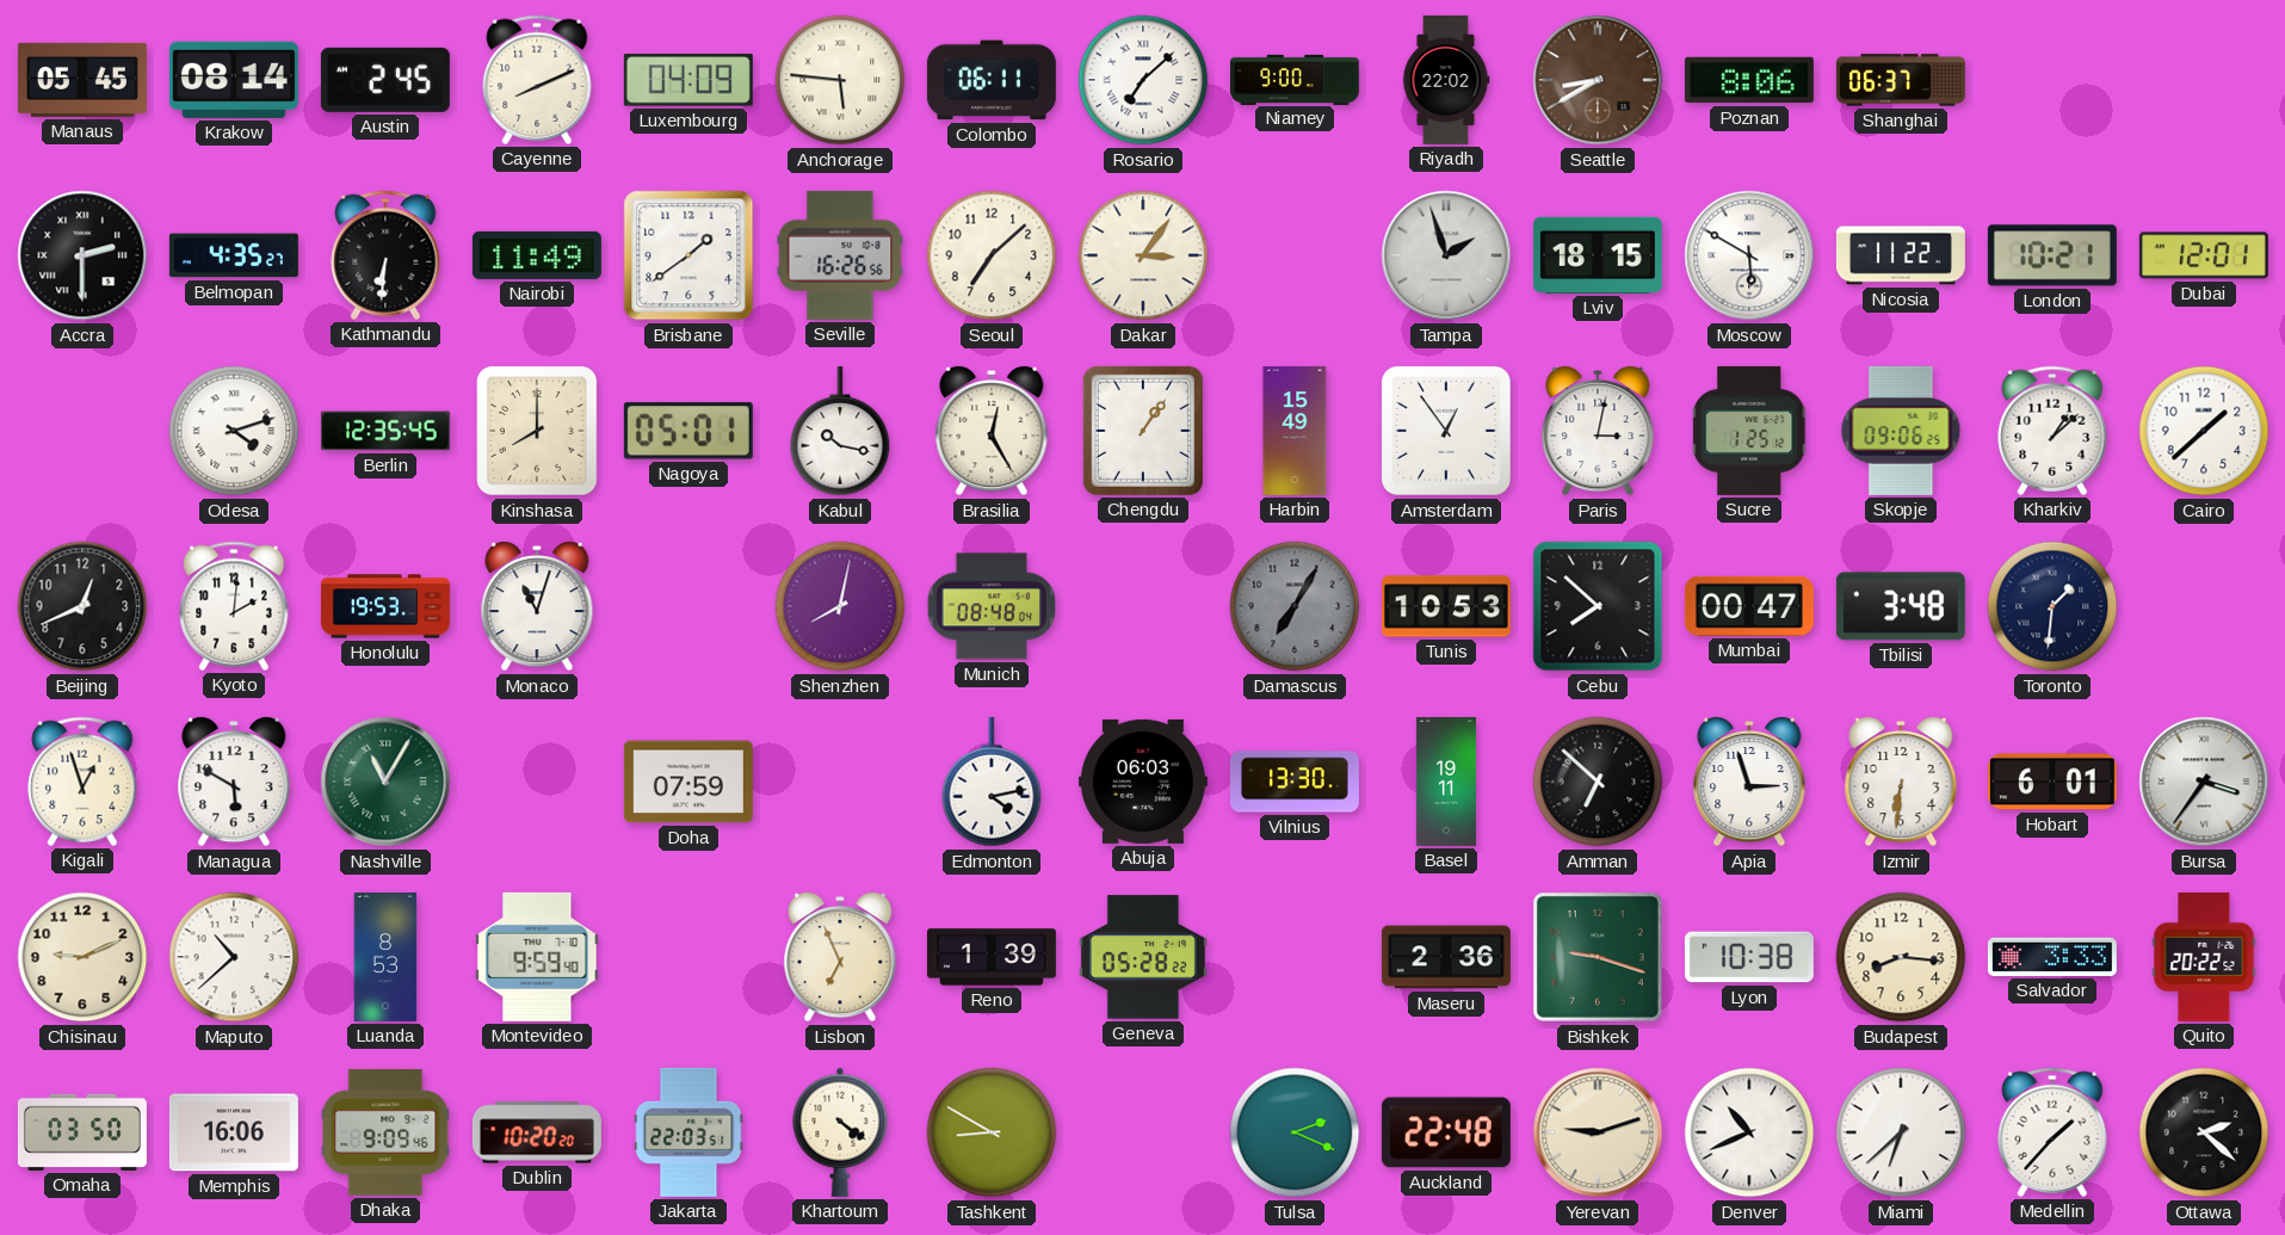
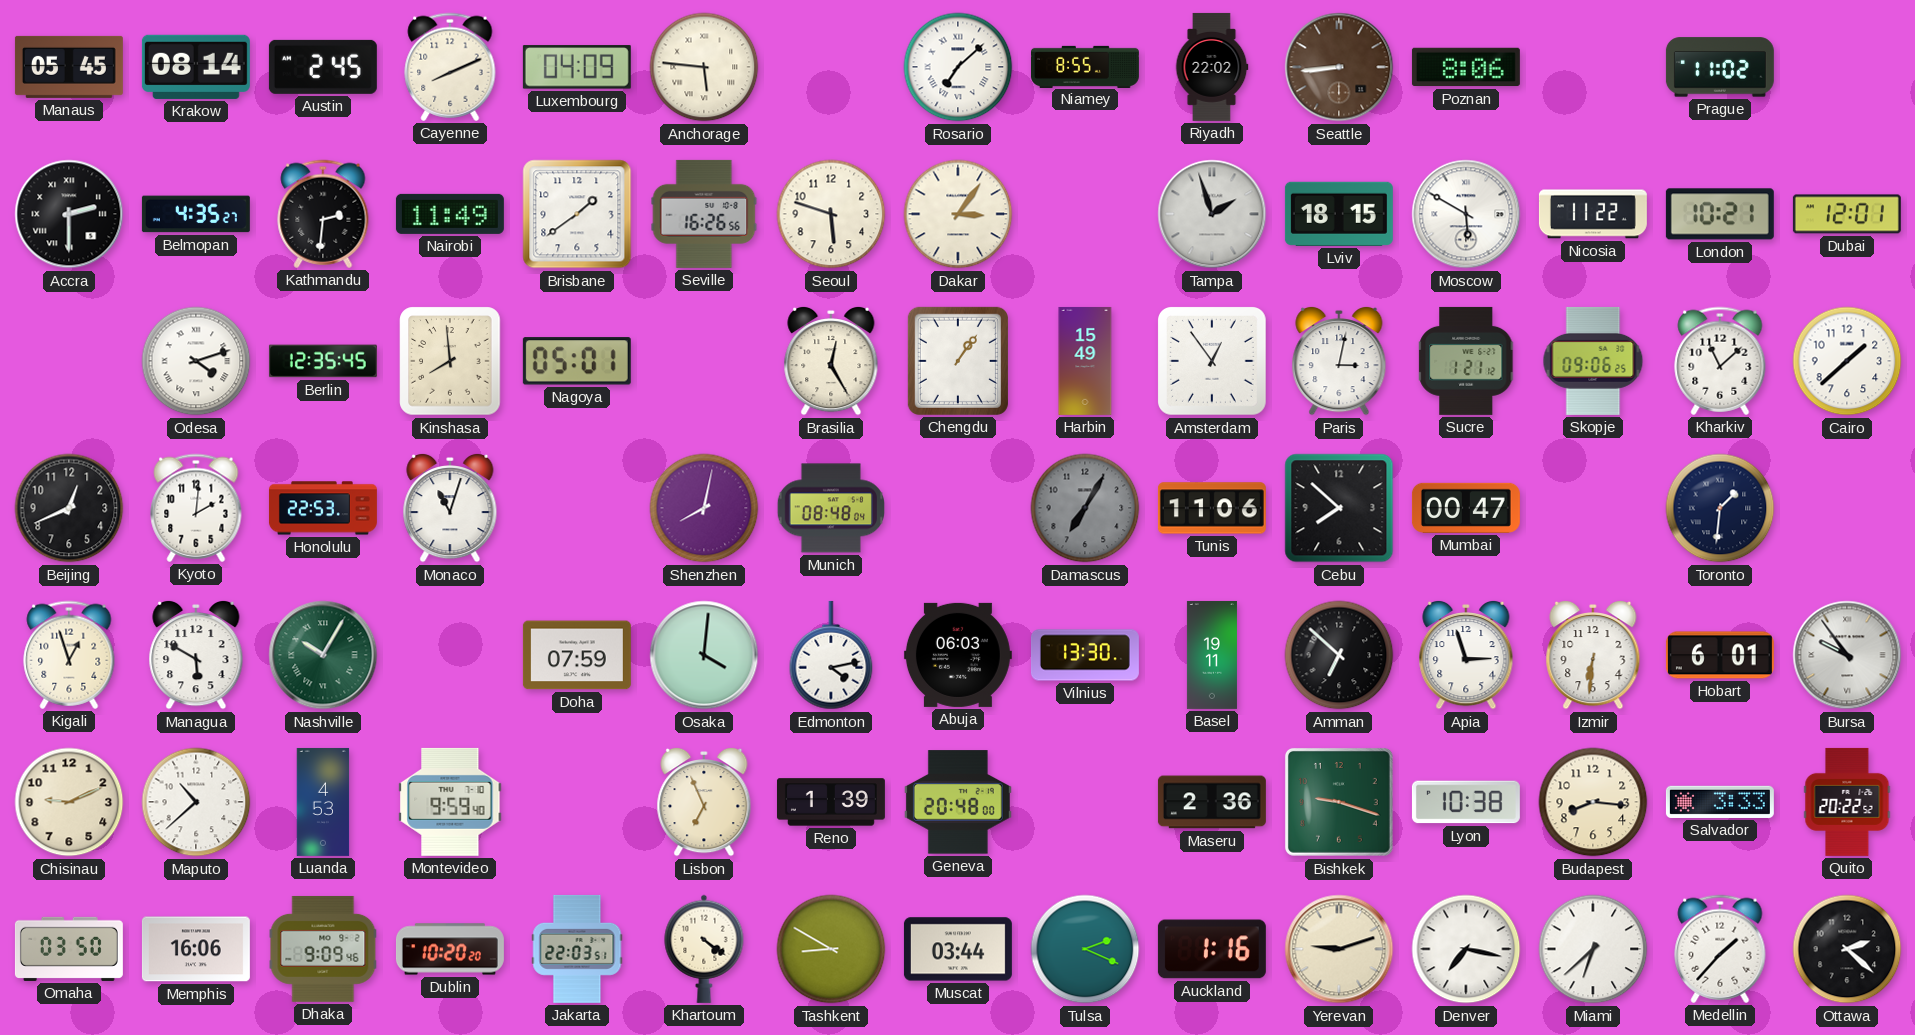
Colombo: 06:11 -> none
Niamey: 9:00 -> 8:55
Seattle: 8:40 -> 8:44
Shanghai: 06:37 -> none
Prague: none -> 11:02
Kathmandu: 6:31 -> 2:31
Seoul: 7:08 -> 5:48
Kinshasa: 8:00 -> 7:59
Kabul: 10:17 -> none
Sucre: 1:25 -> 1:21
Kharkiv: 1:08 -> 11:08
Honolulu: 19:53 -> 22:53
Tunis: 10:53 -> 11:06
Tbilisi: 3:48 -> none
Nashville: 11:05 -> 10:05
Osaka: none -> 4:01
Bursa: 3:36 -> 9:54
Luanda: 8:53 -> 4:53
Geneva: 05:28 -> 20:48
Muscat: none -> 03:44
Auckland: 22:48 -> 1:16
Denver: 10:41 -> 7:17
